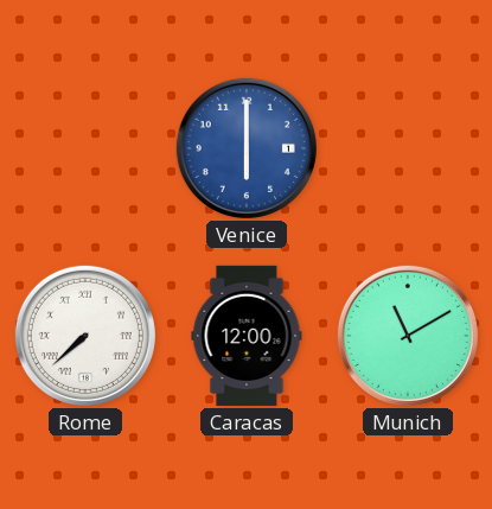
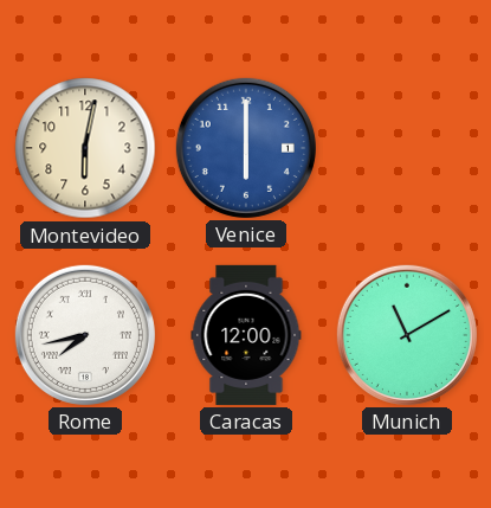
Montevideo: none -> 6:02
Rome: 7:38 -> 7:43
